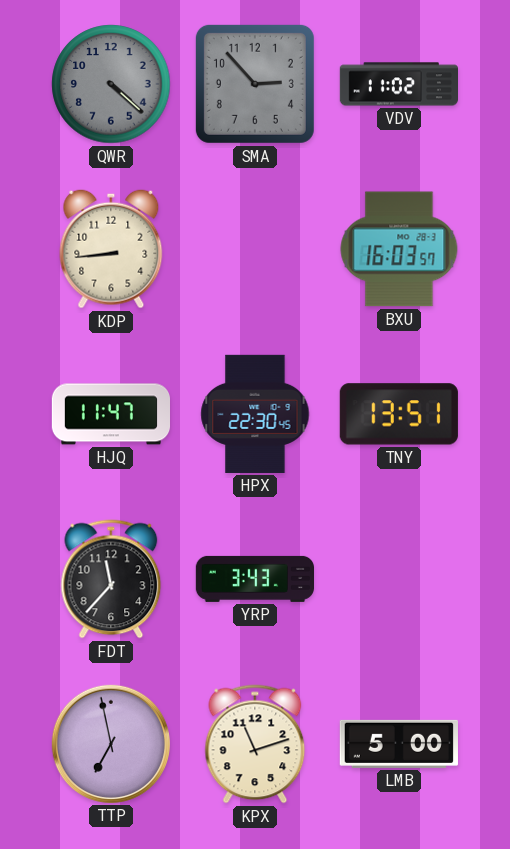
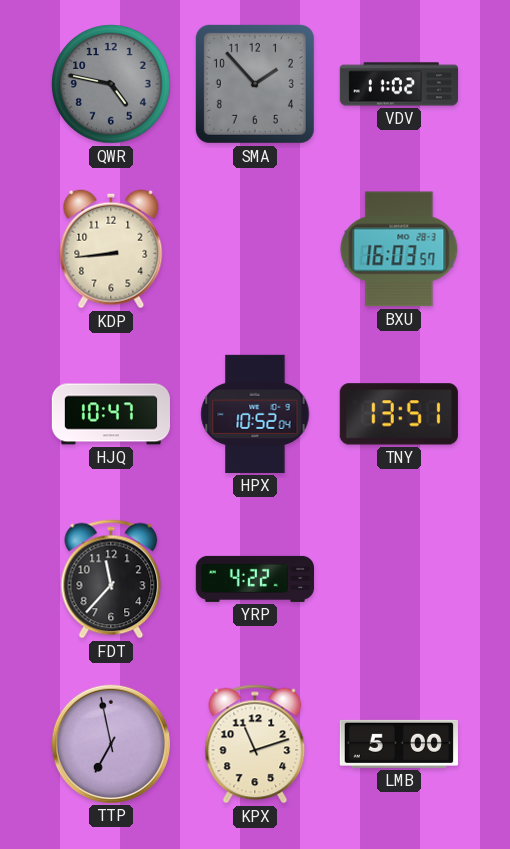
QWR: 4:22 -> 4:47
SMA: 2:53 -> 1:53
HJQ: 11:47 -> 10:47
HPX: 22:30 -> 10:52
YRP: 3:43 -> 4:22
